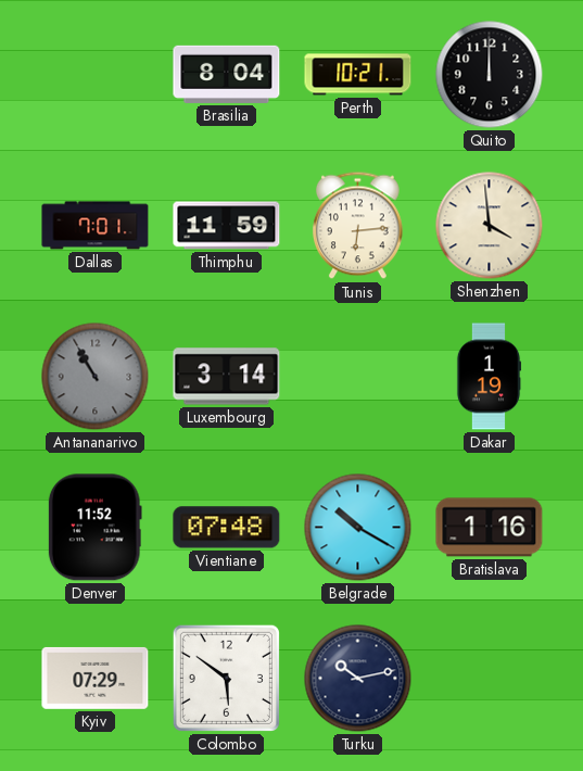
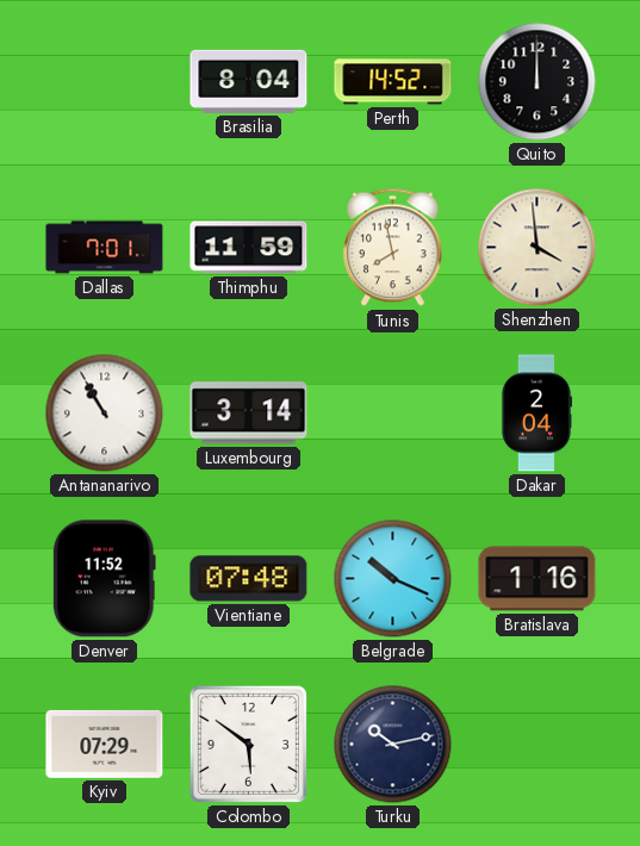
Perth: 10:21 -> 14:52
Tunis: 6:14 -> 7:58
Antananarivo dial: grey -> white
Dakar: 1:19 -> 2:04
Belgrade: 10:20 -> 10:19
